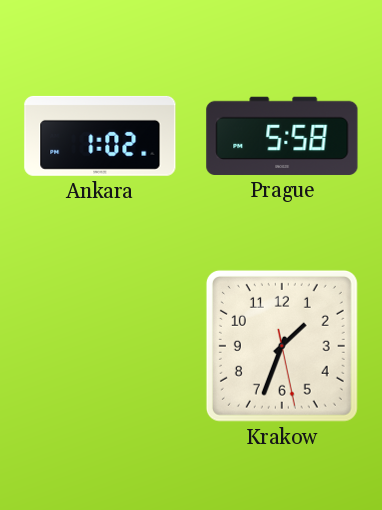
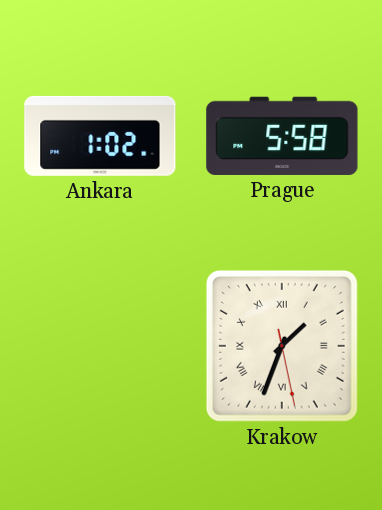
Krakow numerals: Arabic -> Roman
